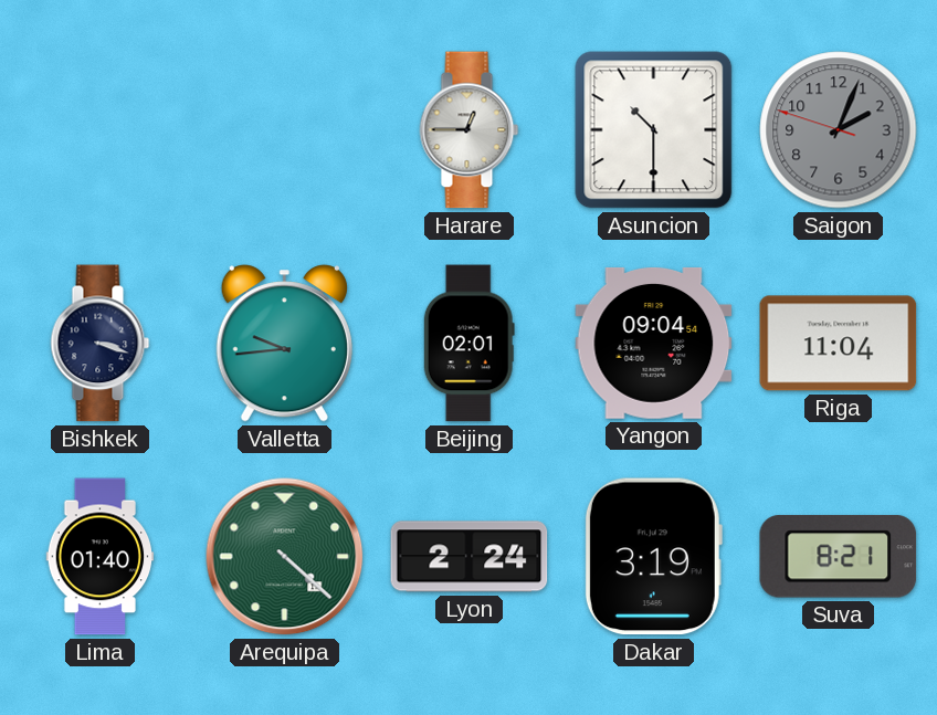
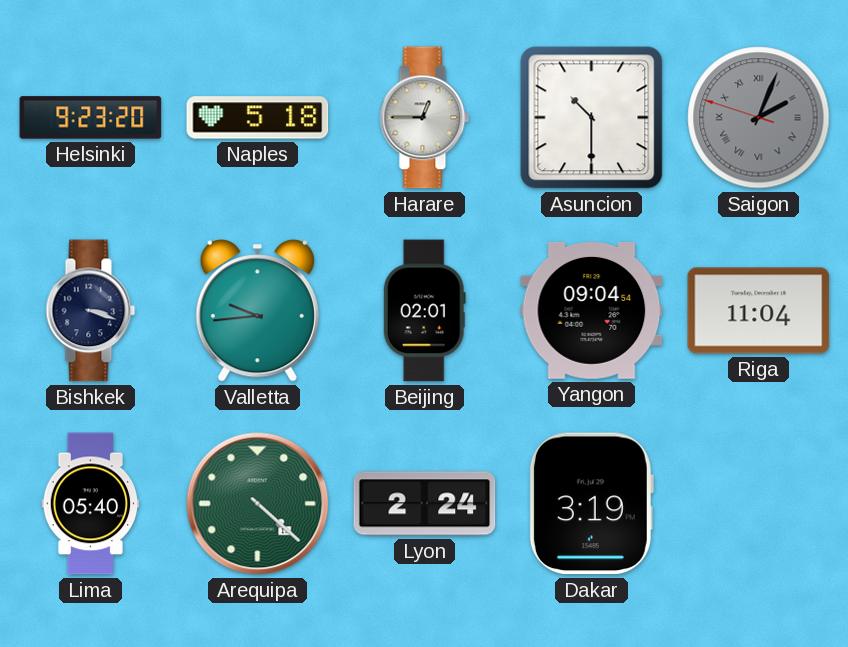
Helsinki: none -> 9:23
Naples: none -> 5:18
Saigon numerals: Arabic -> Roman
Lima: 01:40 -> 05:40
Suva: 8:21 -> none
